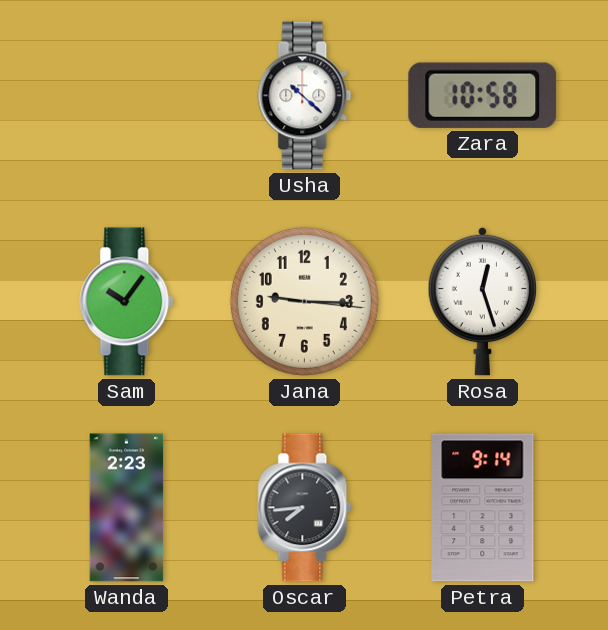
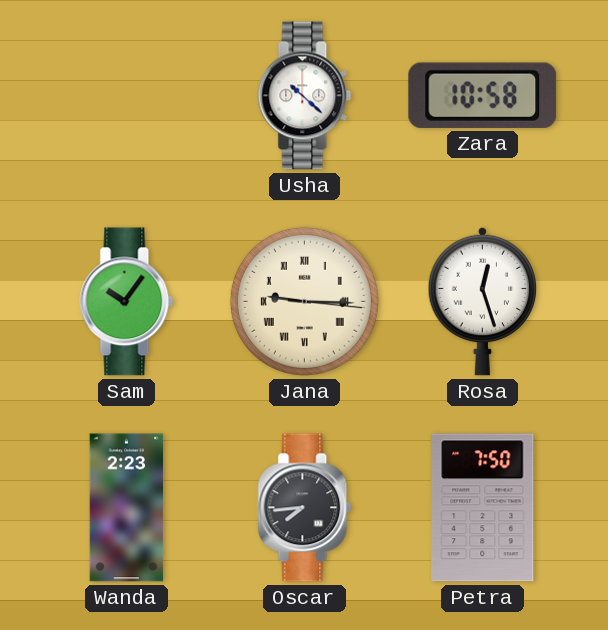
Jana numerals: Arabic -> Roman
Petra: 9:14 -> 7:50
